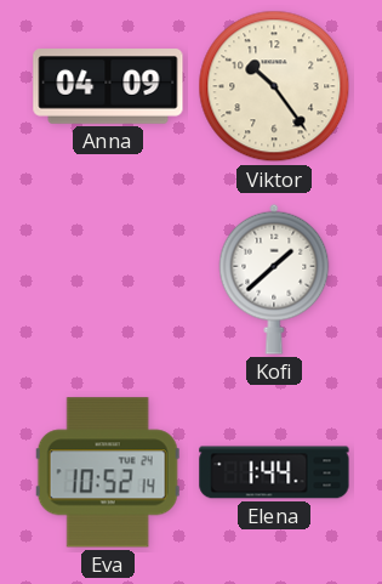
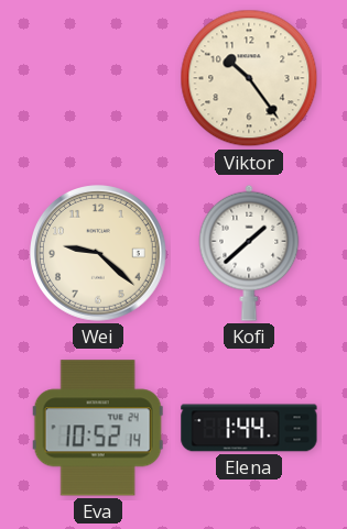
Anna: 04:09 -> none
Wei: none -> 9:22
